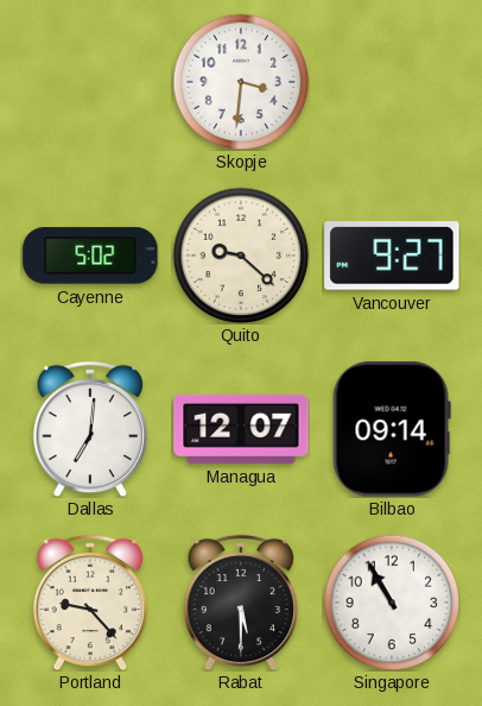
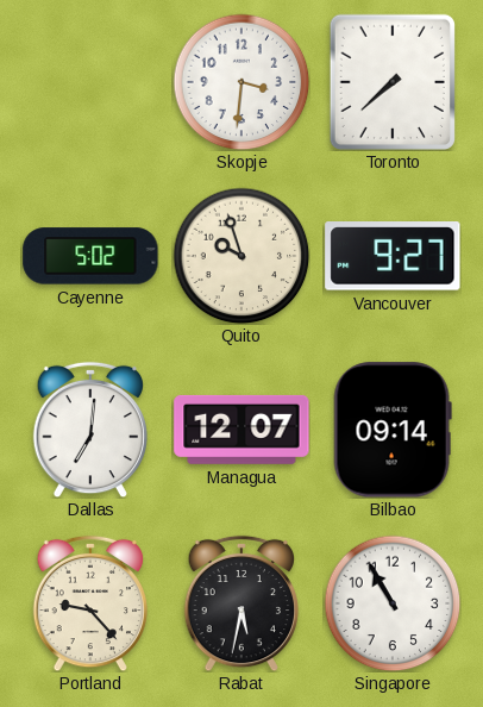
Toronto: none -> 7:38
Quito: 9:22 -> 9:57
Rabat: 5:30 -> 5:32
